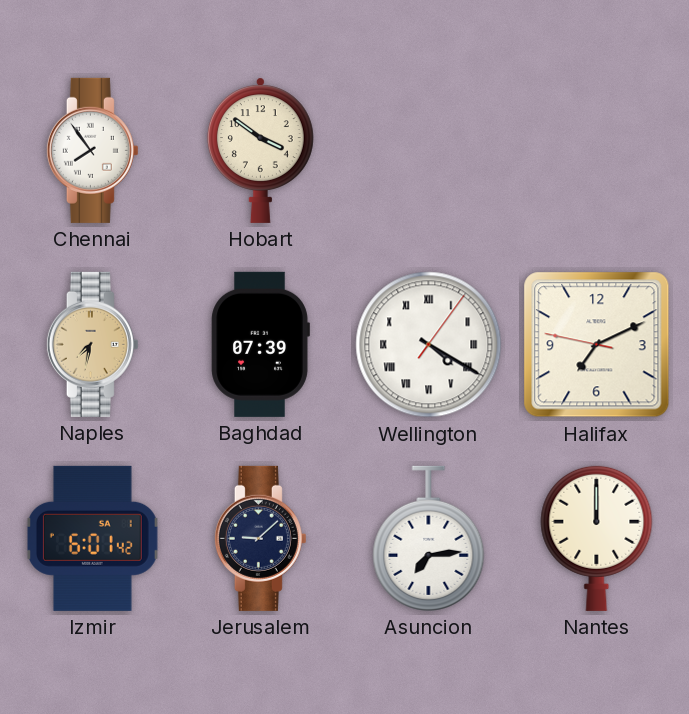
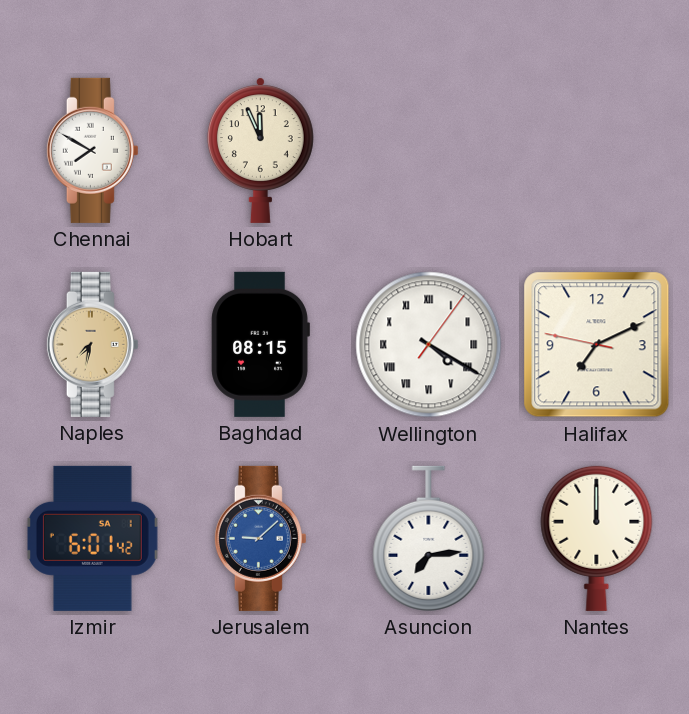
Chennai: 7:54 -> 7:50
Hobart: 3:51 -> 11:56
Baghdad: 07:39 -> 08:15
Jerusalem dial: navy -> blue
